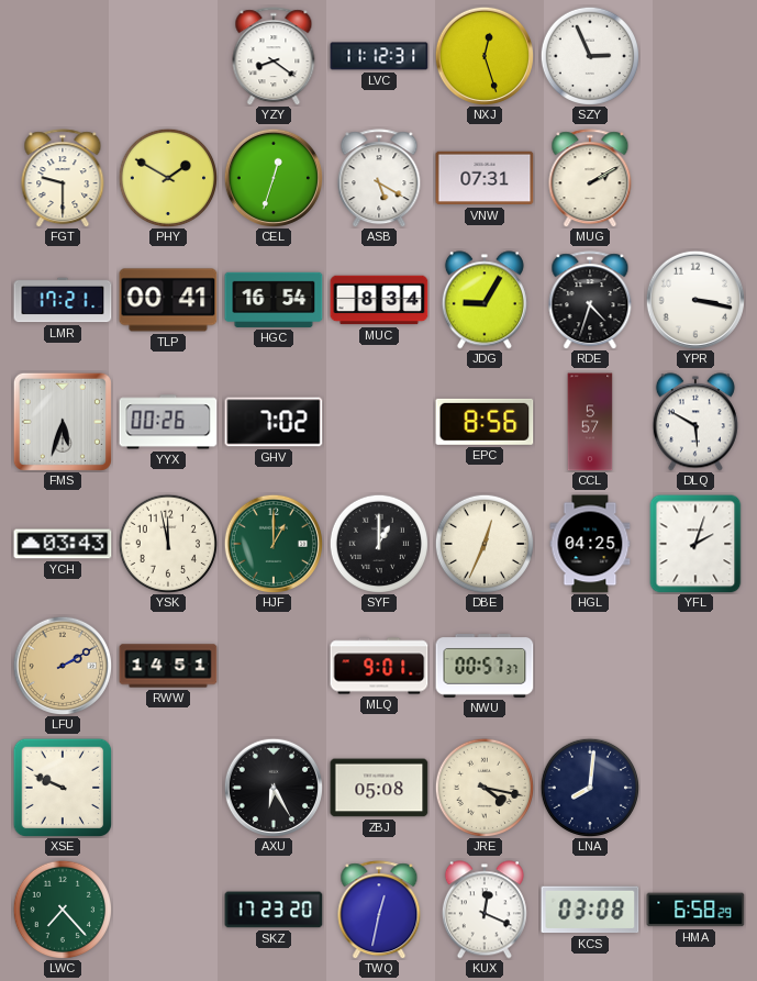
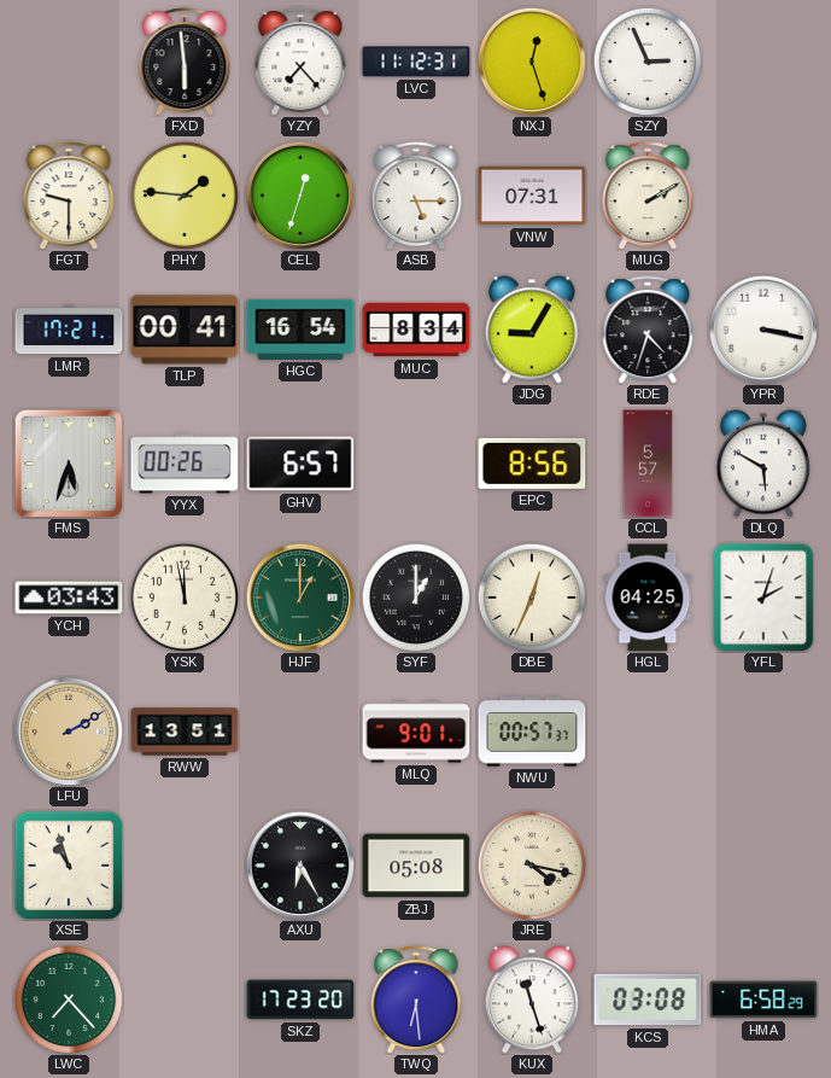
FXD: none -> 5:59
YZY: 8:21 -> 7:23
PHY: 1:50 -> 1:46
ASB: 5:20 -> 5:15
GHV: 7:02 -> 6:57
RWW: 14:51 -> 13:51
XSE: 9:49 -> 10:57
LNA: 8:01 -> none
TWQ: 12:32 -> 6:29
KUX: 12:19 -> 11:27
